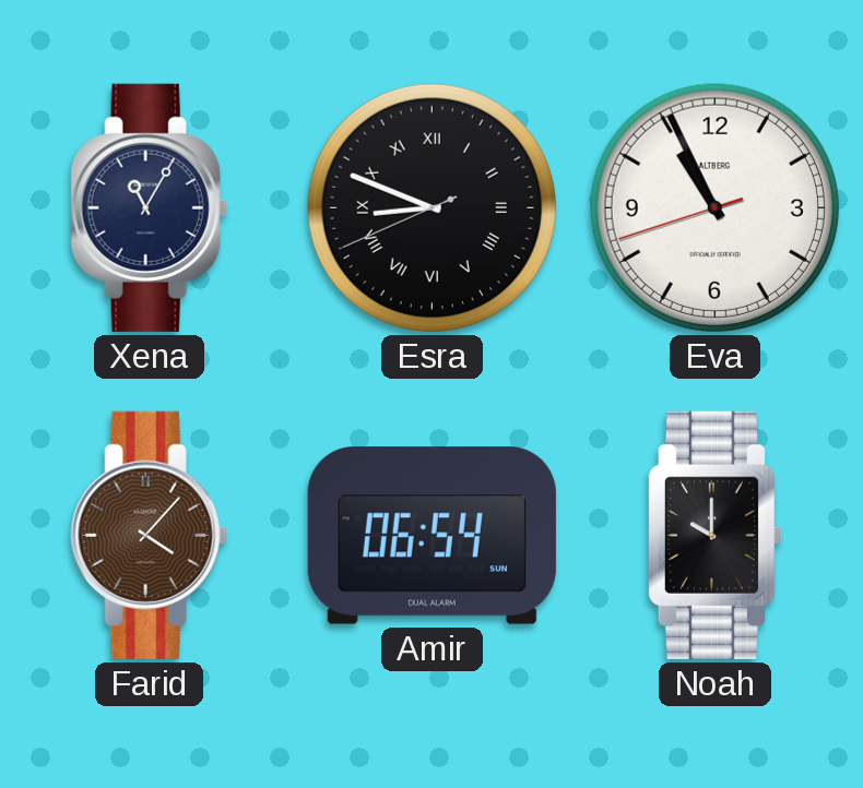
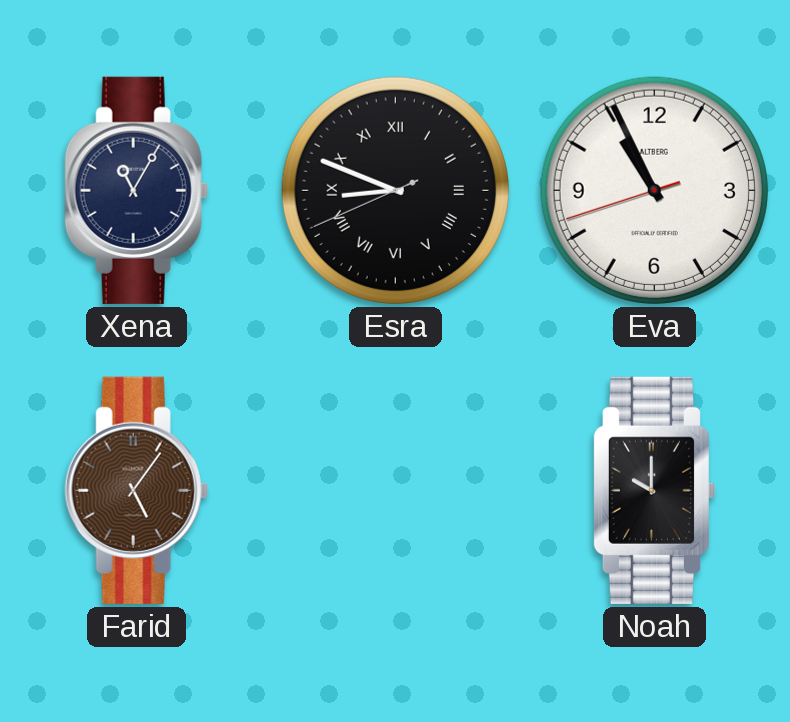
Farid: 4:07 -> 5:06
Amir: 06:54 -> none
